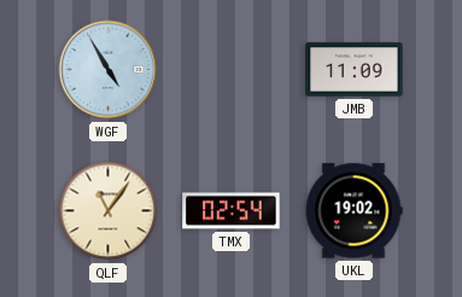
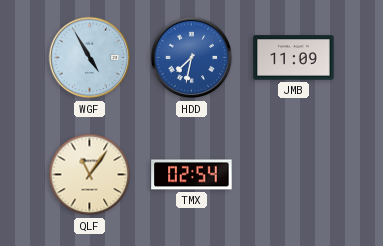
HDD: none -> 7:32
UKL: 19:02 -> none
